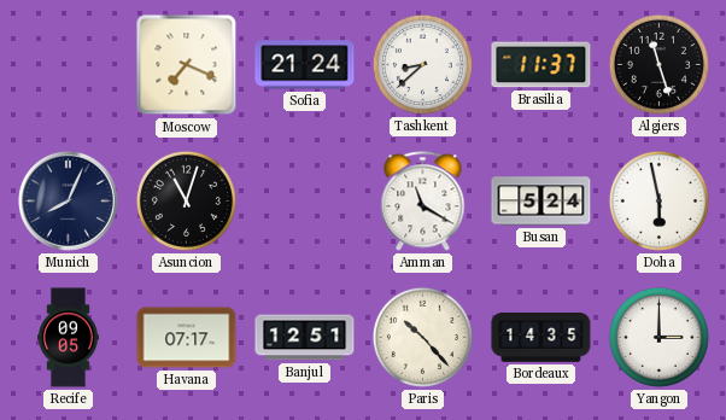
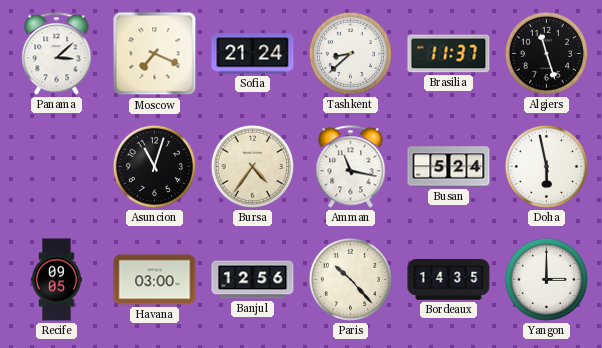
Panama: none -> 3:08
Munich: 8:04 -> none
Bursa: none -> 4:36
Amman: 11:20 -> 11:17
Havana: 07:17 -> 03:00
Banjul: 12:51 -> 12:56
